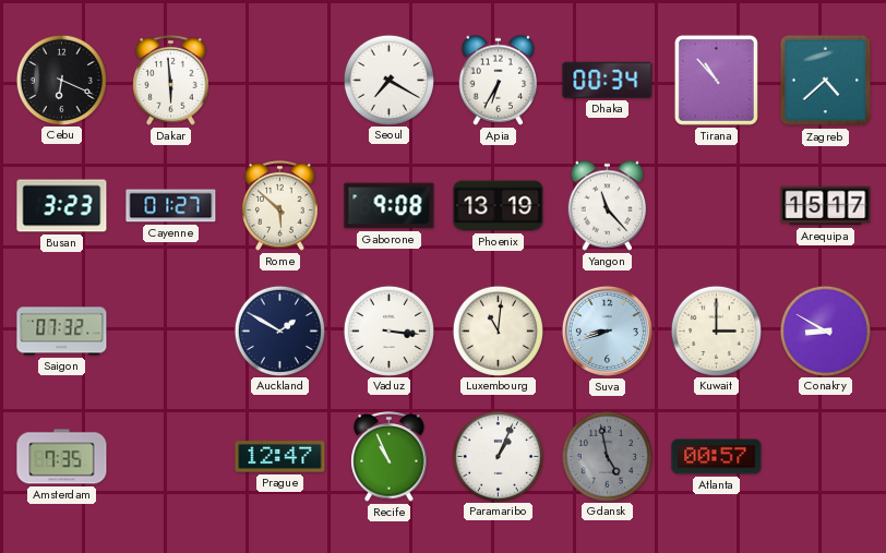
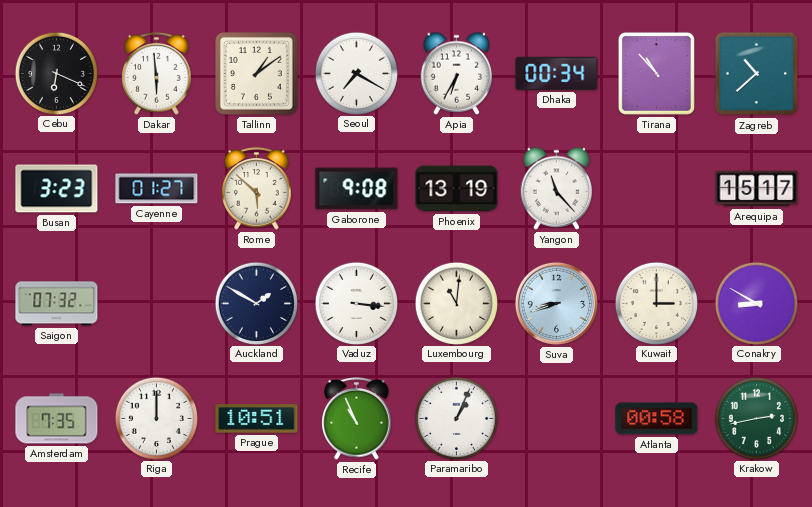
Tallinn: none -> 1:09
Zagreb: 4:38 -> 10:38
Riga: none -> 12:00
Prague: 12:47 -> 10:51
Gdansk: 4:58 -> none
Atlanta: 00:57 -> 00:58
Krakow: none -> 2:43
